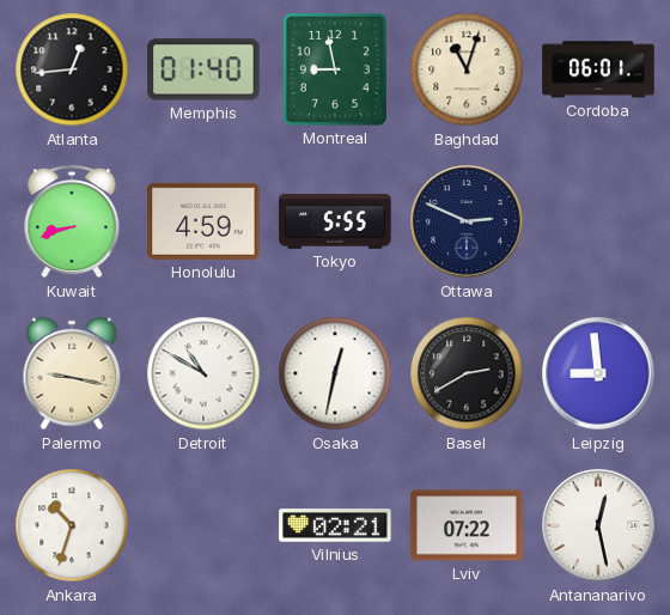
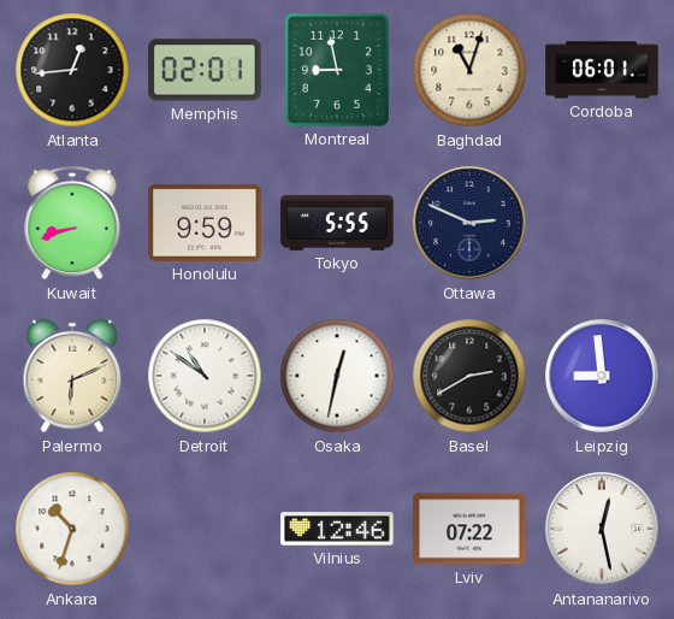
Memphis: 01:40 -> 02:01
Honolulu: 4:59 -> 9:59
Palermo: 9:17 -> 6:11
Detroit: 10:50 -> 10:51
Vilnius: 02:21 -> 12:46
